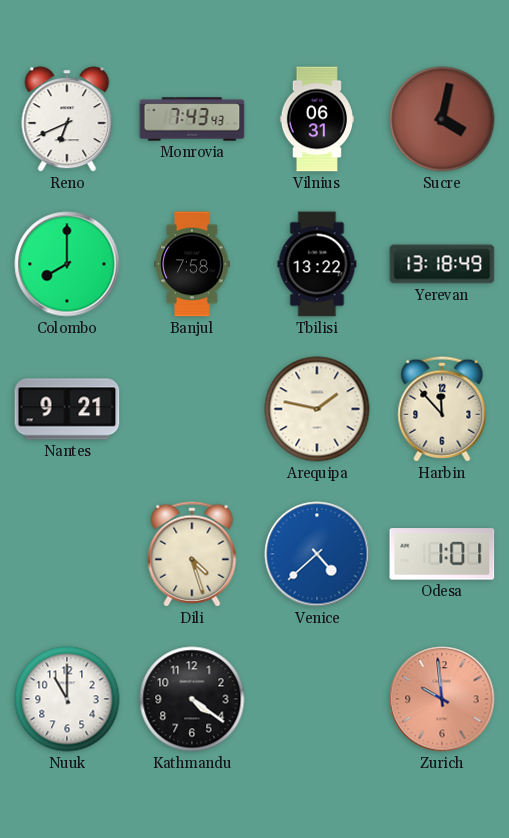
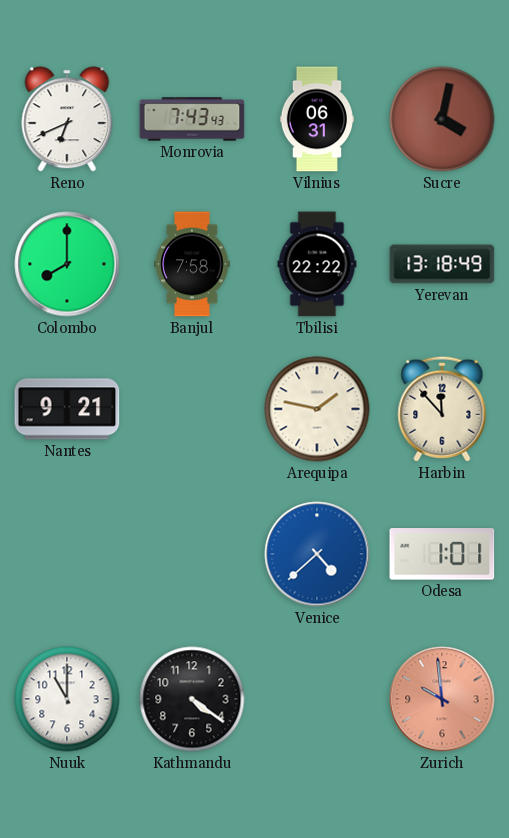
Tbilisi: 13:22 -> 22:22
Dili: 4:27 -> none
